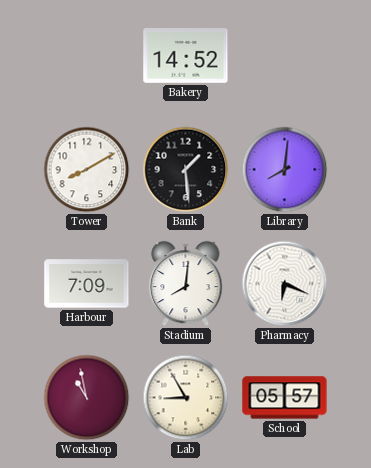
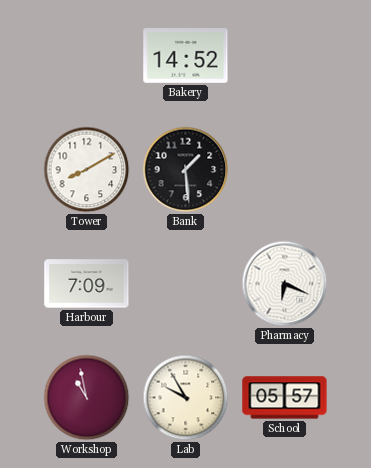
Library: 8:01 -> none
Stadium: 8:01 -> none
Lab: 8:55 -> 9:55
